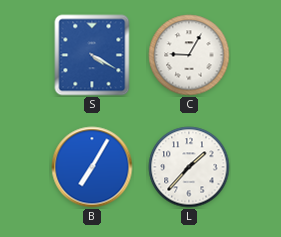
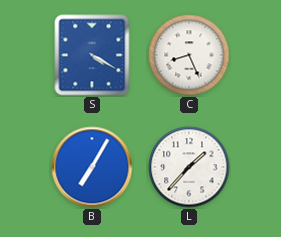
C: 9:05 -> 8:26
